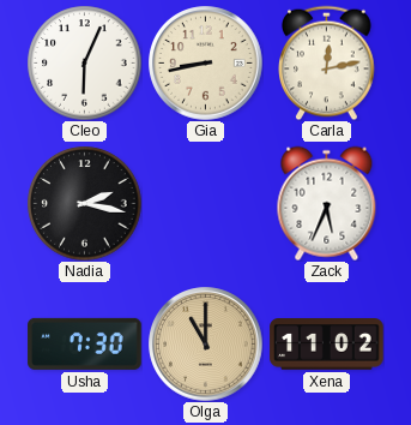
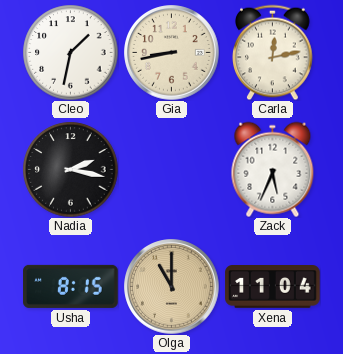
Cleo: 6:04 -> 1:32
Usha: 7:30 -> 8:15
Xena: 11:02 -> 11:04
